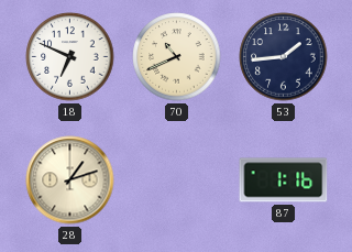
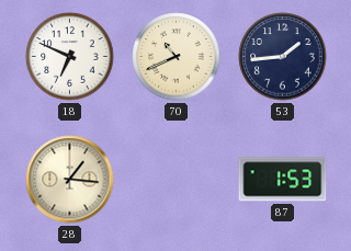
28: 1:12 -> 1:16
87: 1:16 -> 1:53
